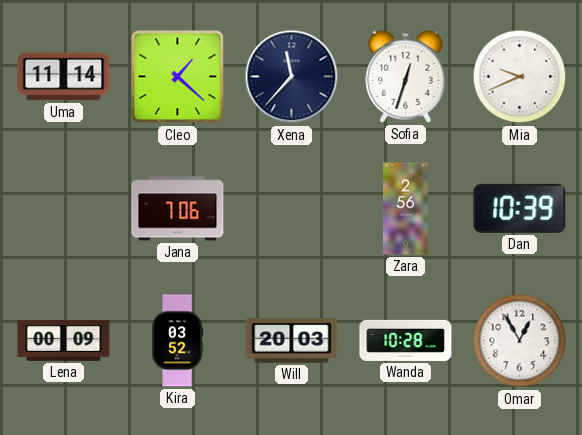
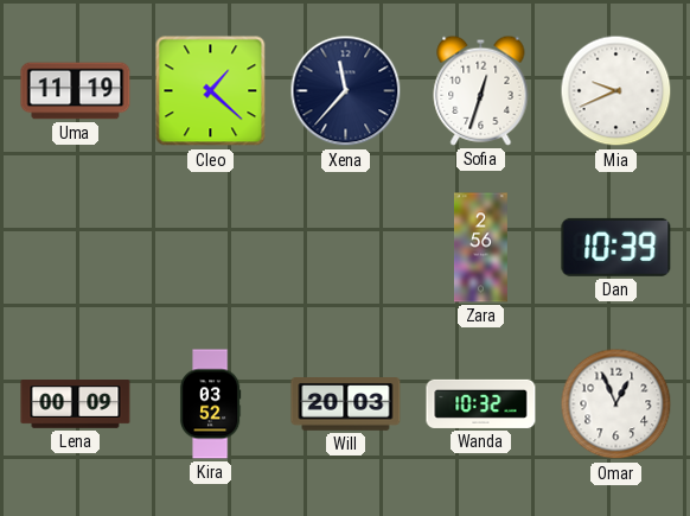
Uma: 11:14 -> 11:19
Jana: 7:06 -> none
Wanda: 10:28 -> 10:32
Omar: 12:55 -> 12:56
